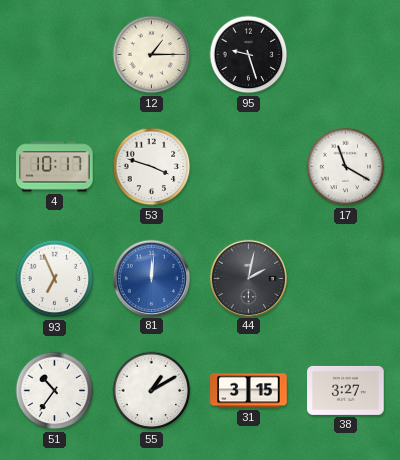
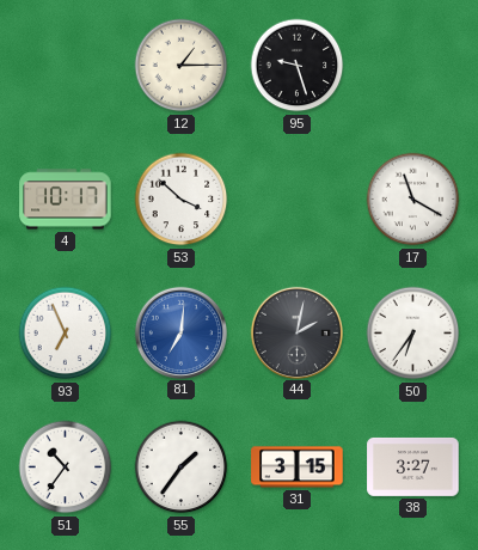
53: 3:48 -> 3:52
81: 12:01 -> 7:01
50: none -> 6:36
55: 1:10 -> 1:36
